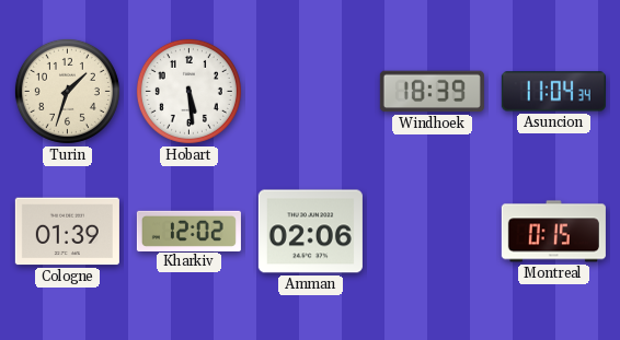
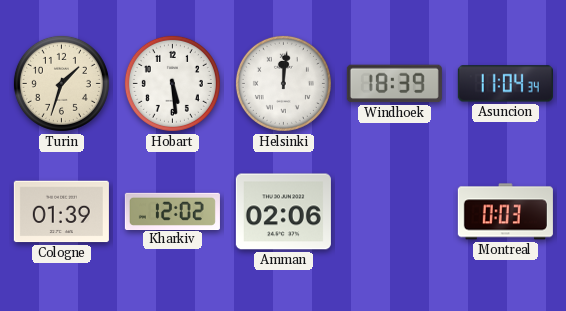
Helsinki: none -> 12:01
Montreal: 0:15 -> 0:03
